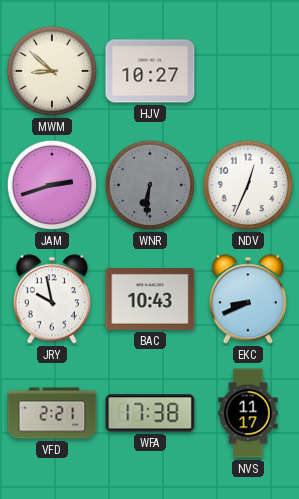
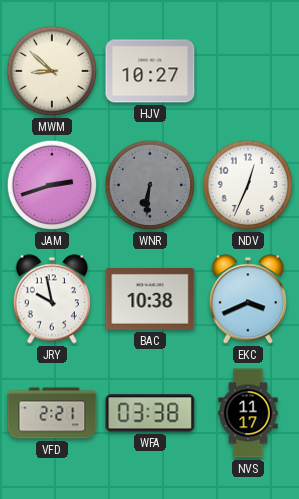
BAC: 10:43 -> 10:38
EKC: 8:41 -> 3:41
WFA: 17:38 -> 03:38
